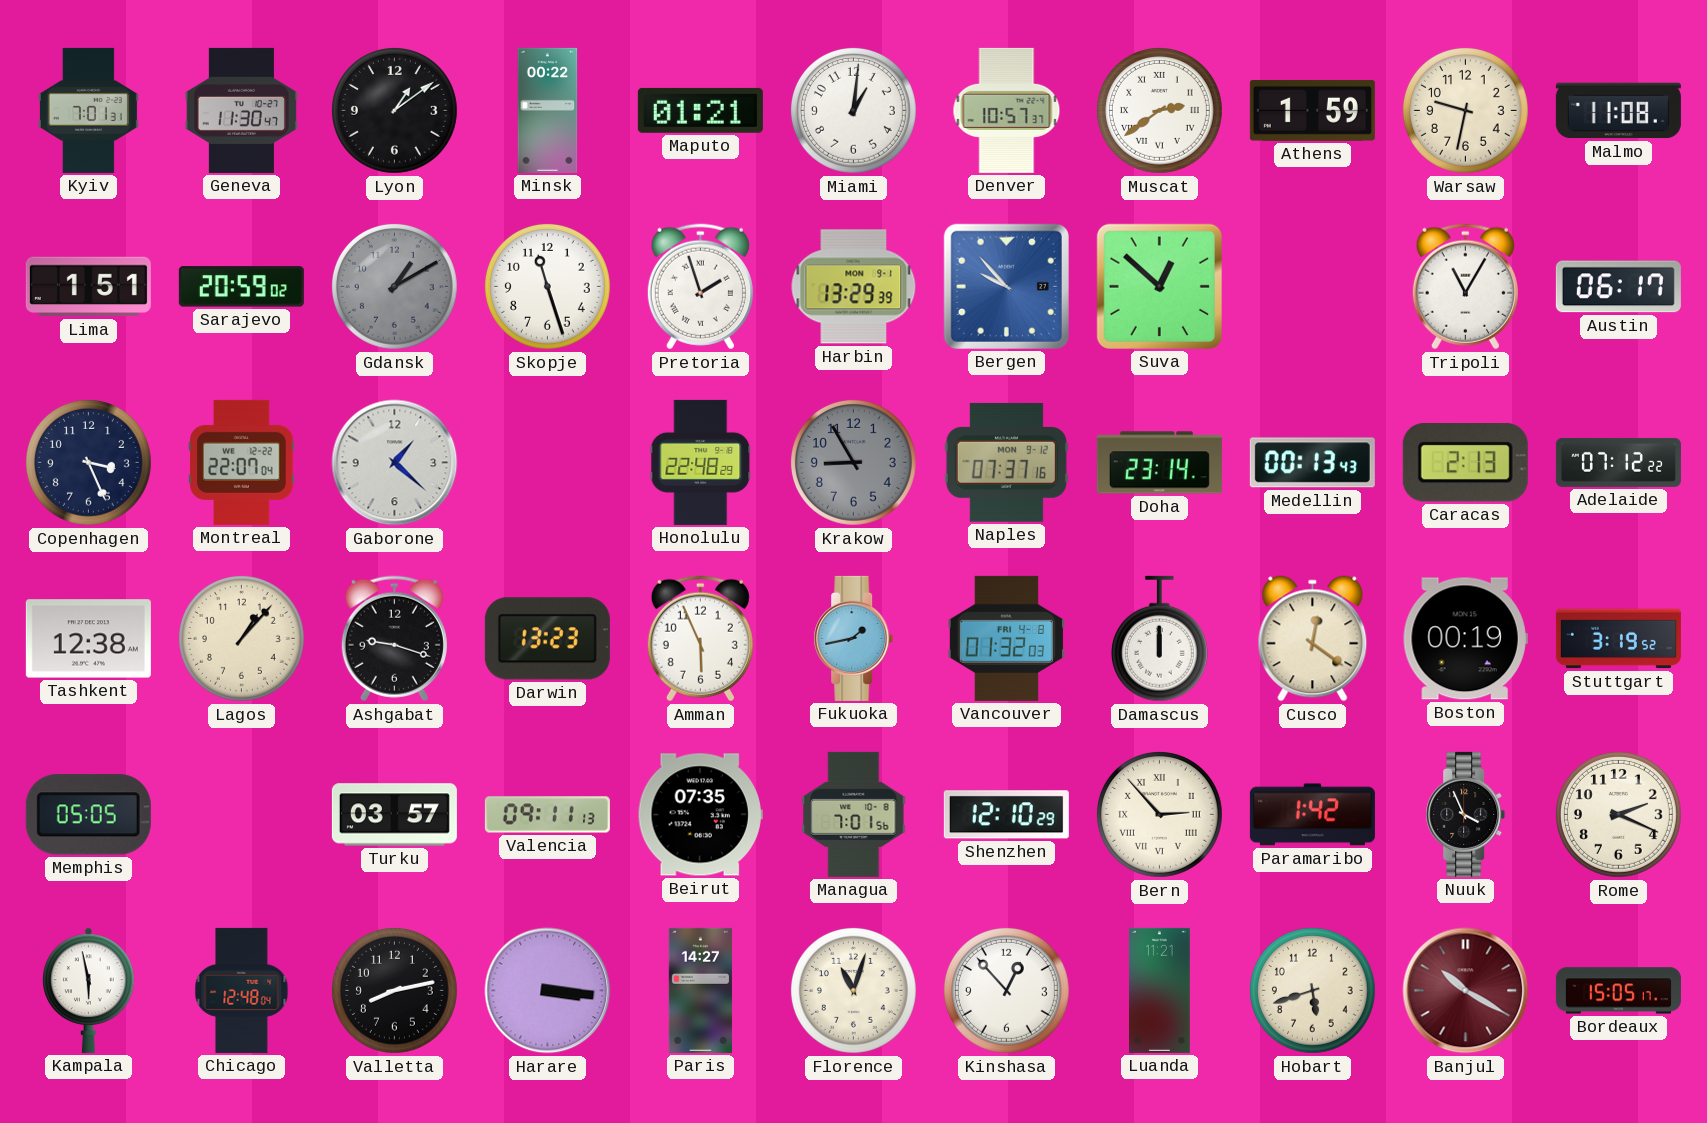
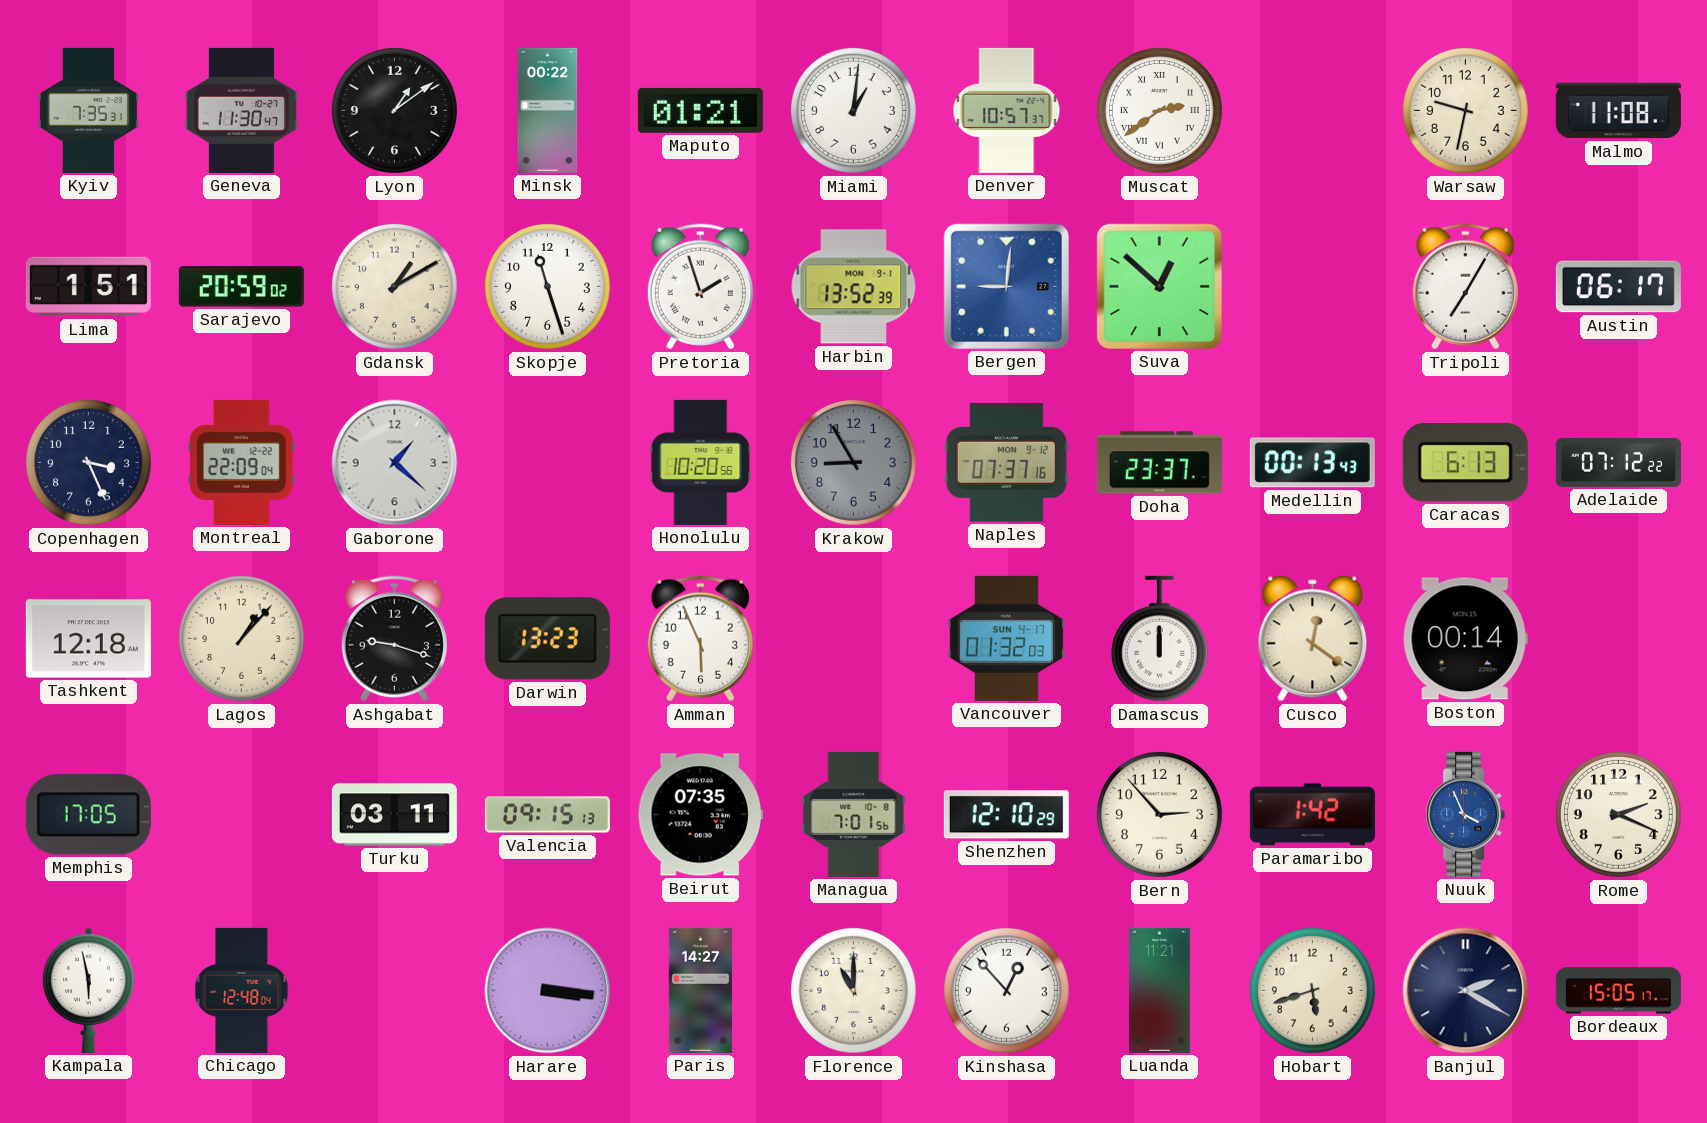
Kyiv: 7:01 -> 7:35
Athens: 1:59 -> none
Gdansk dial: grey -> cream
Harbin: 13:29 -> 13:52
Bergen: 9:53 -> 9:01
Tripoli: 11:05 -> 7:05
Montreal: 22:07 -> 22:09
Honolulu: 22:48 -> 10:20
Doha: 23:14 -> 23:37
Caracas: 2:13 -> 6:13
Tashkent: 12:38 -> 12:18
Fukuoka: 1:43 -> none
Vancouver date: FRI 4-8 -> SUN 4-17
Boston: 00:19 -> 00:14
Stuttgart: 3:19 -> none
Memphis: 05:05 -> 17:05
Turku: 03:57 -> 03:11
Valencia: 09:11 -> 09:15
Bern numerals: Roman -> Arabic
Nuuk dial: black -> blue
Valletta: 8:13 -> none
Florence: 11:03 -> 11:00
Banjul: 10:20 -> 2:20
Banjul dial: burgundy -> navy
